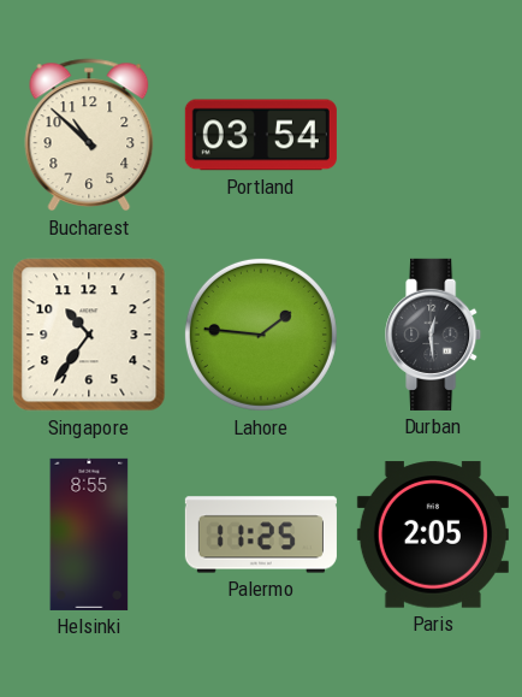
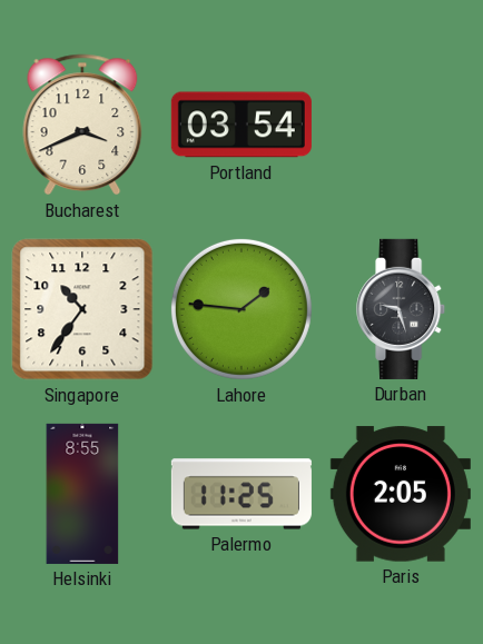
Bucharest: 10:52 -> 3:41
Durban: 12:29 -> 9:27
